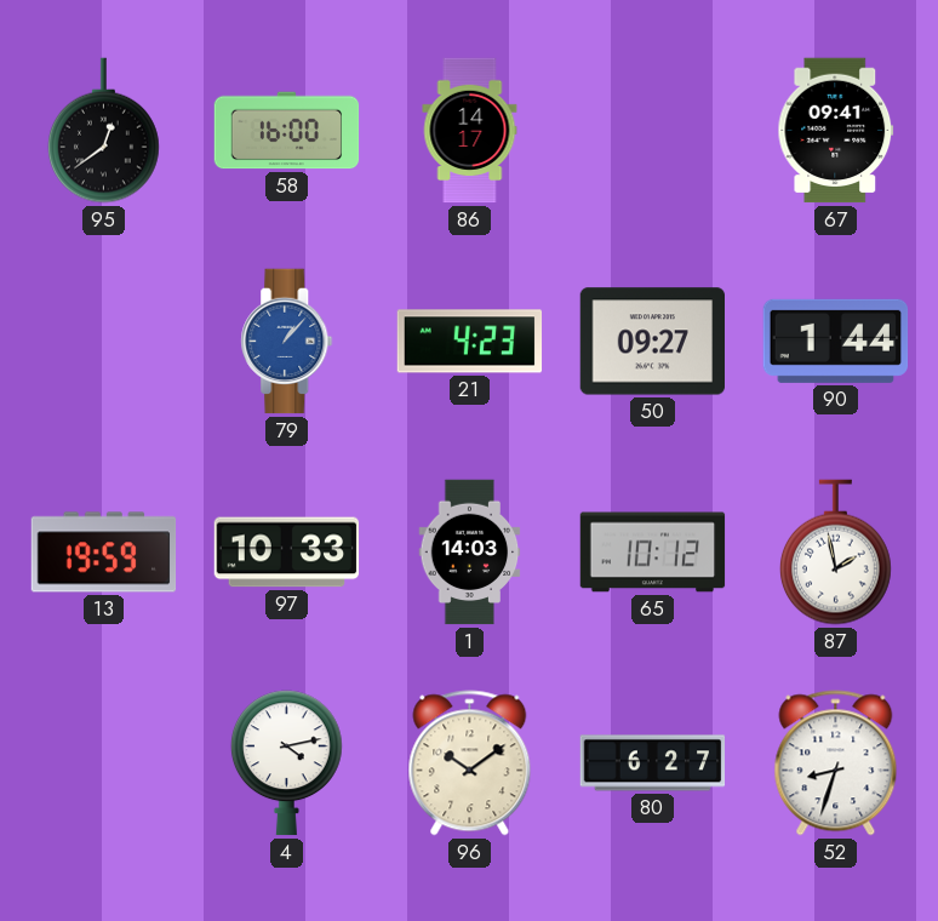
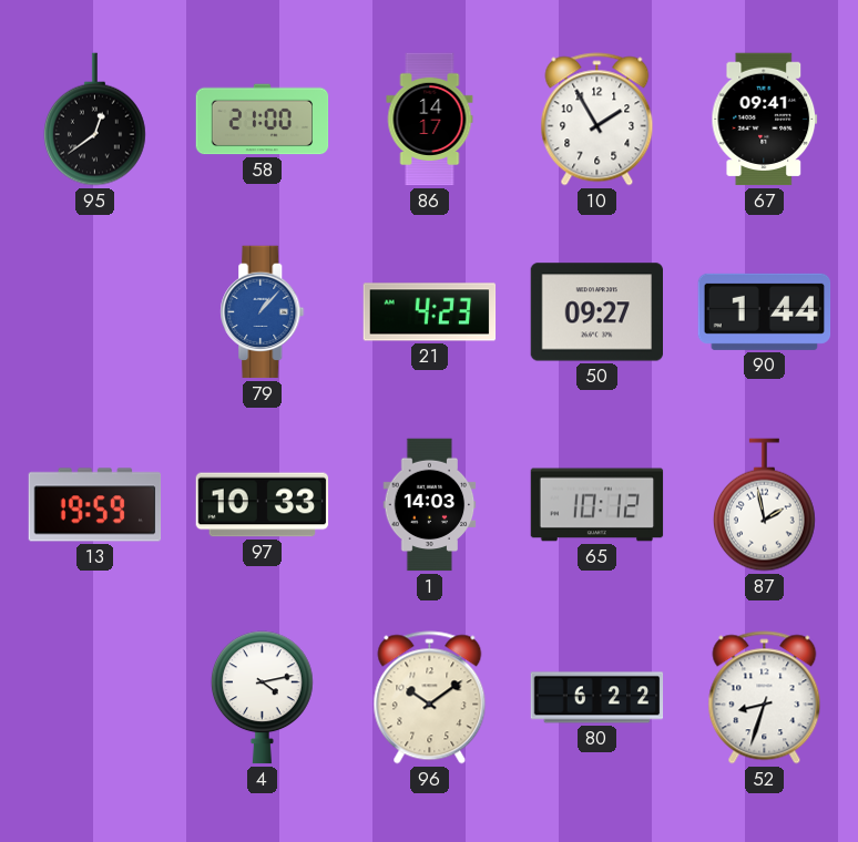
58: 16:00 -> 21:00
10: none -> 1:55
80: 6:27 -> 6:22
